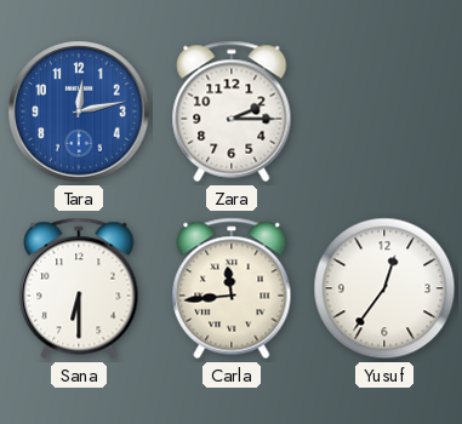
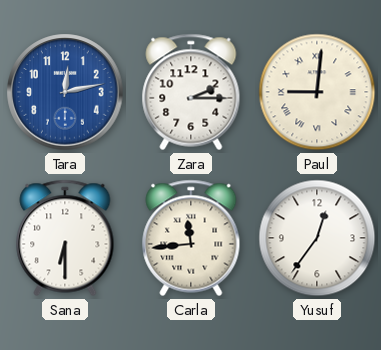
Paul: none -> 9:01
